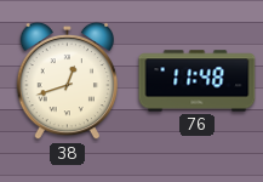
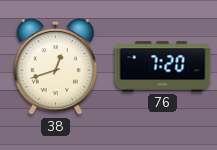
76: 11:48 -> 7:20
